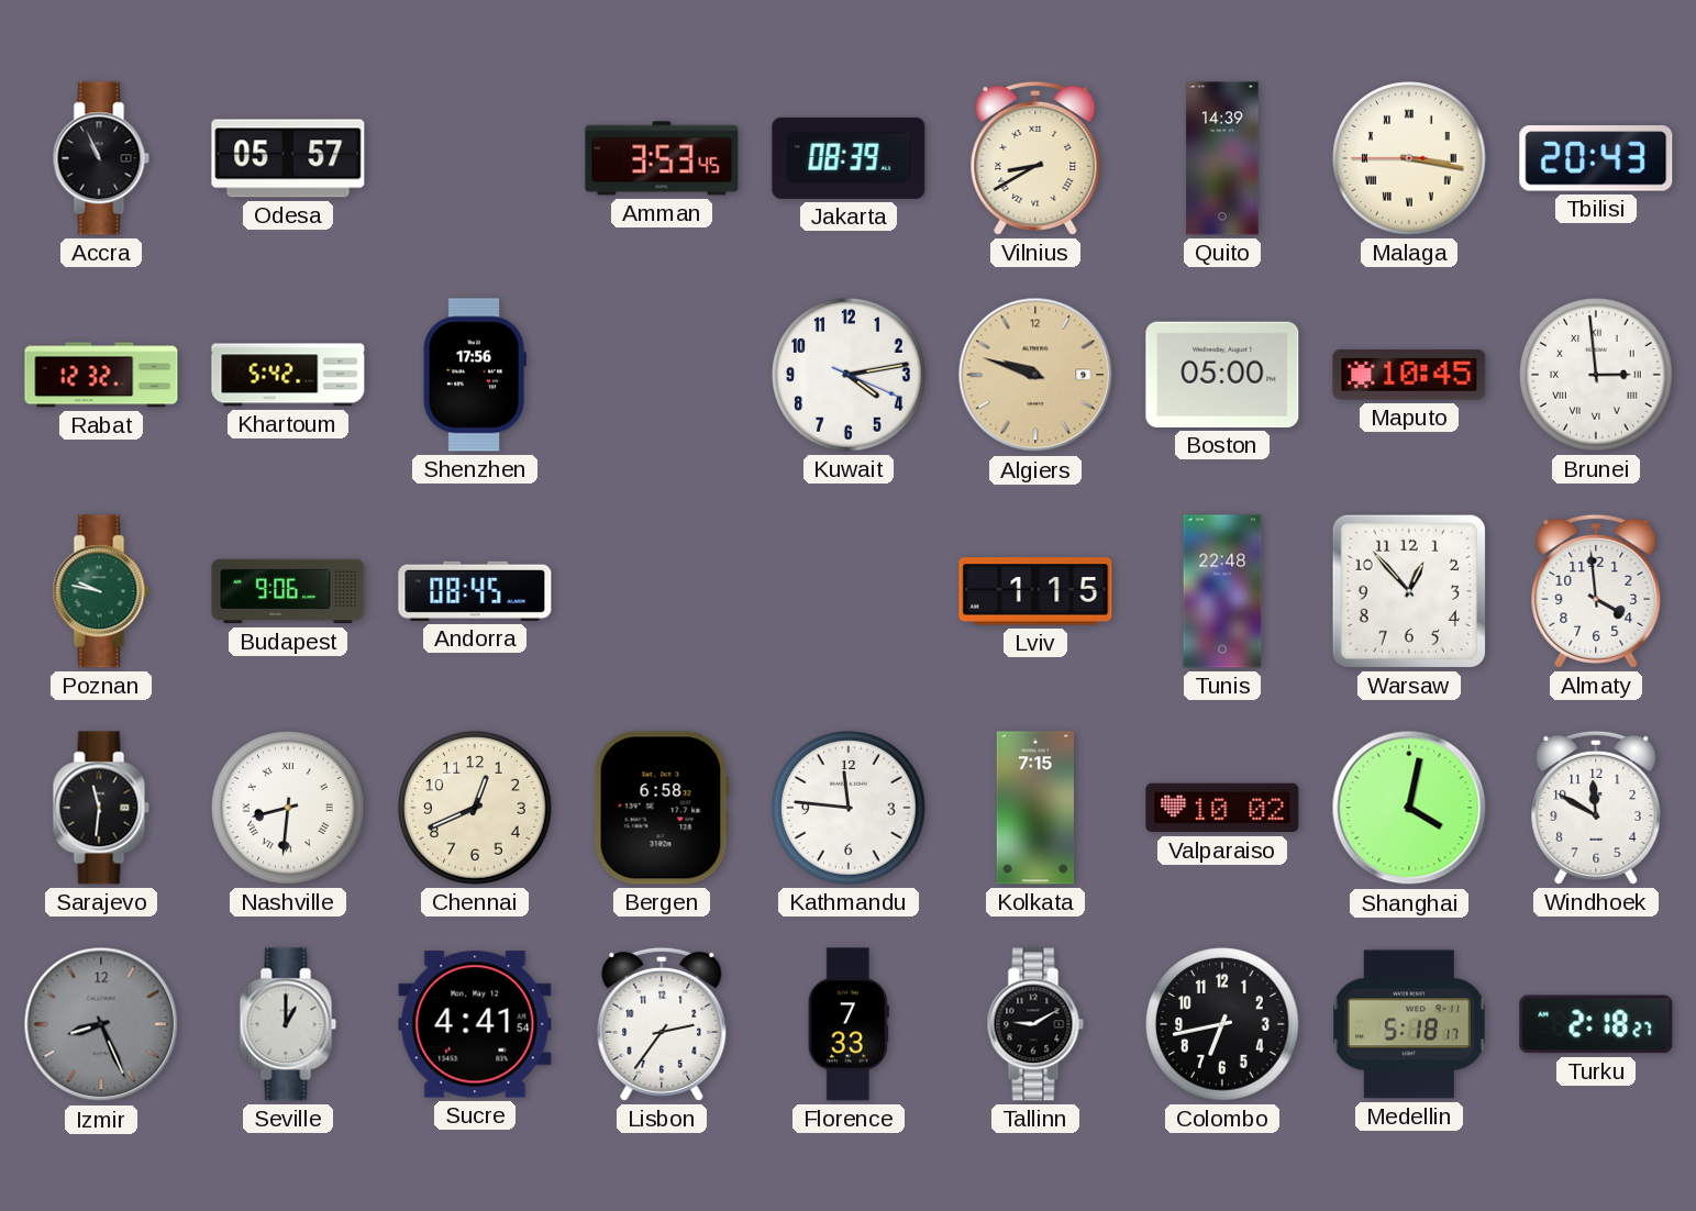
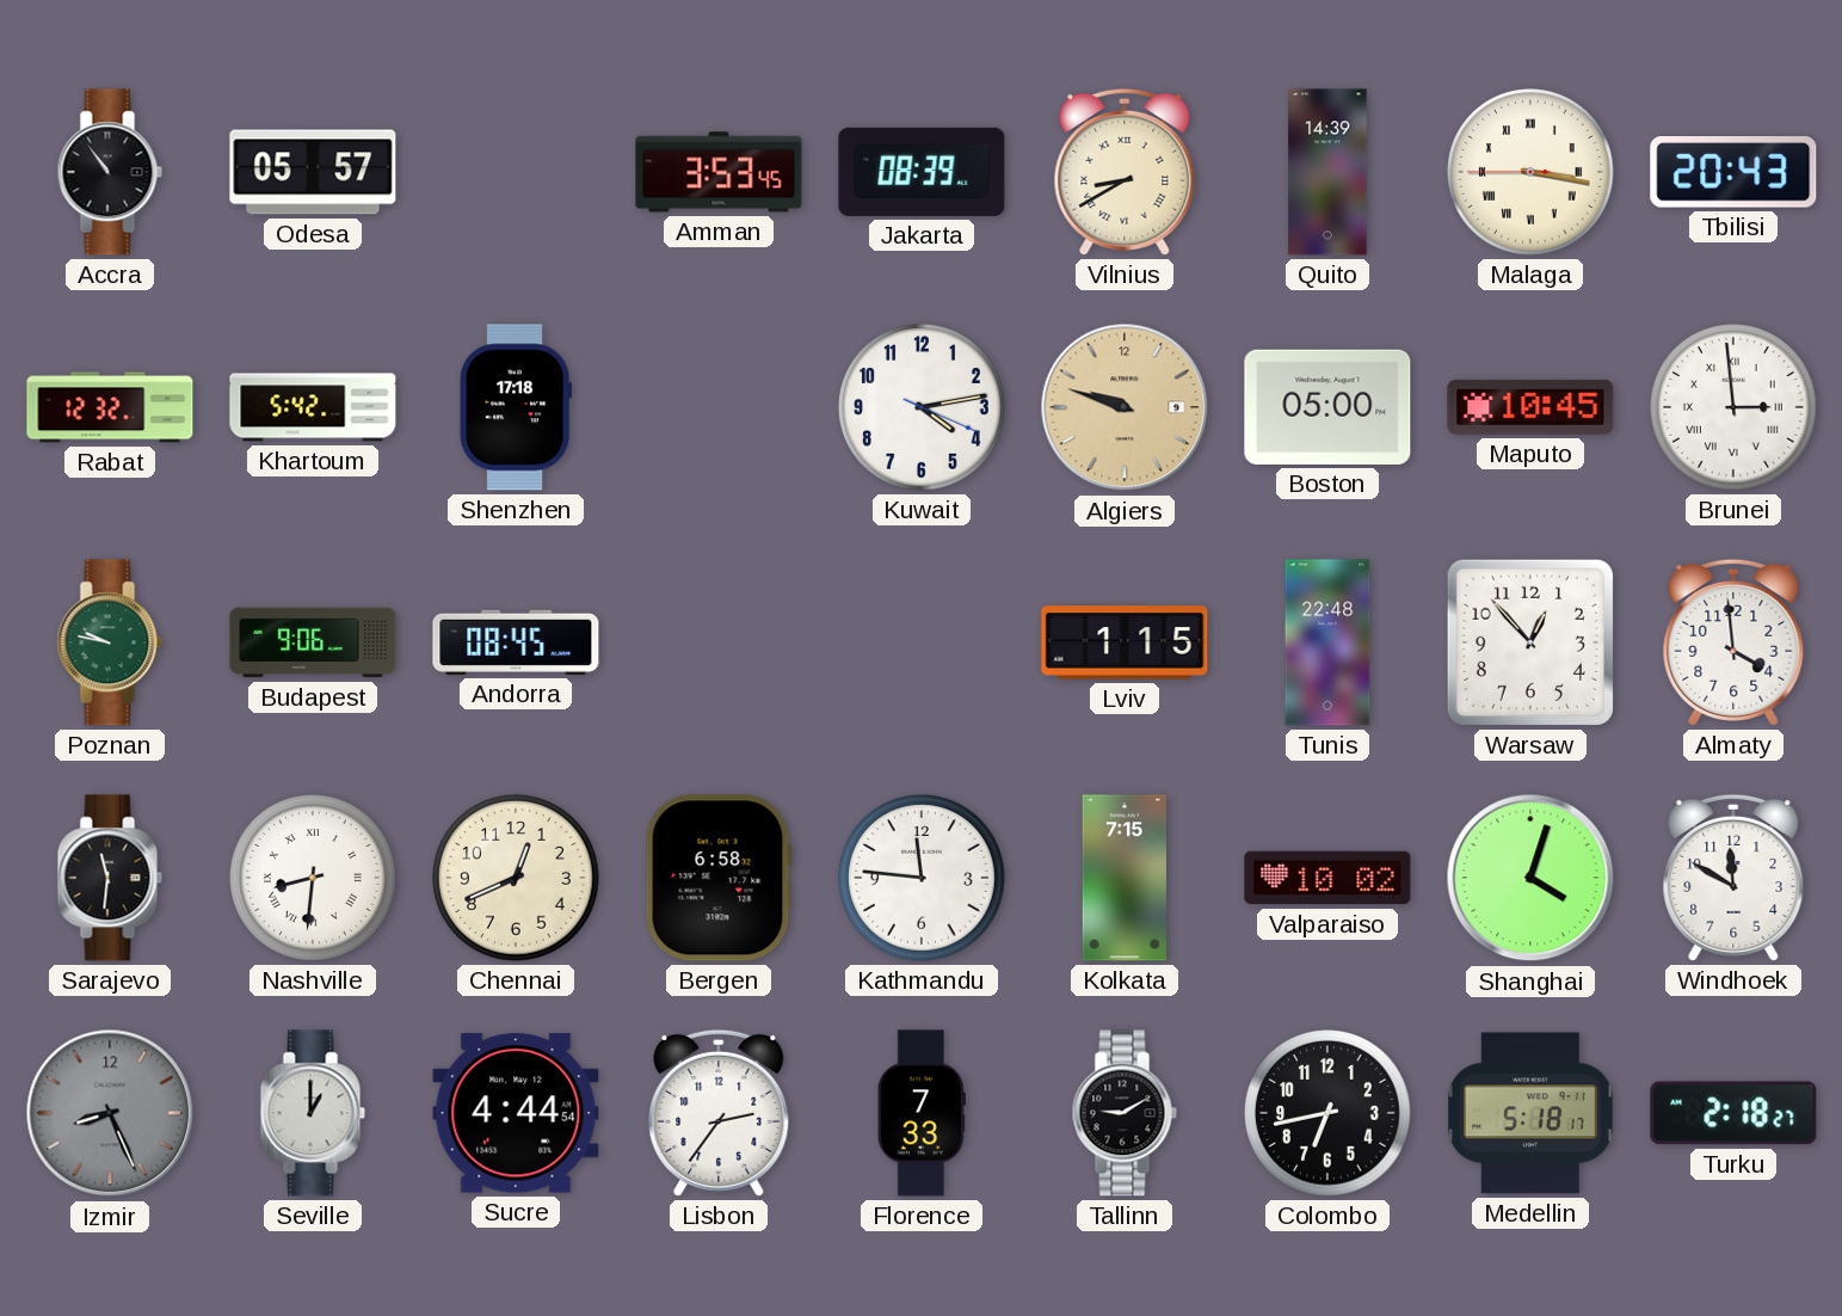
Accra: 10:56 -> 10:54
Shenzhen: 17:56 -> 17:18
Shanghai: 4:02 -> 4:03
Sucre: 4:41 -> 4:44
